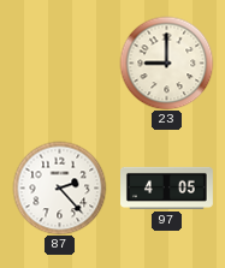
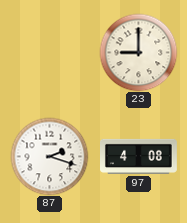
87: 2:23 -> 2:18
97: 4:05 -> 4:08
